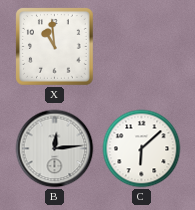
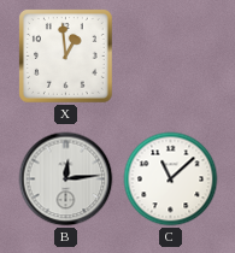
X: 10:59 -> 12:59
C: 6:08 -> 11:08
